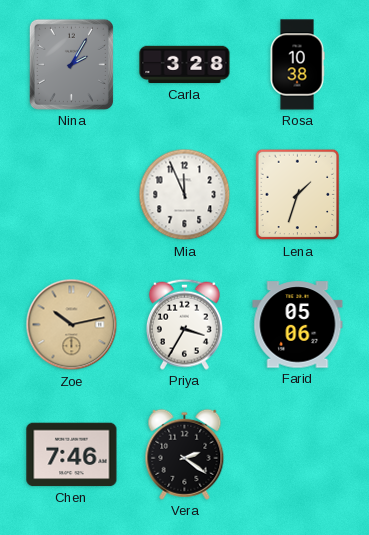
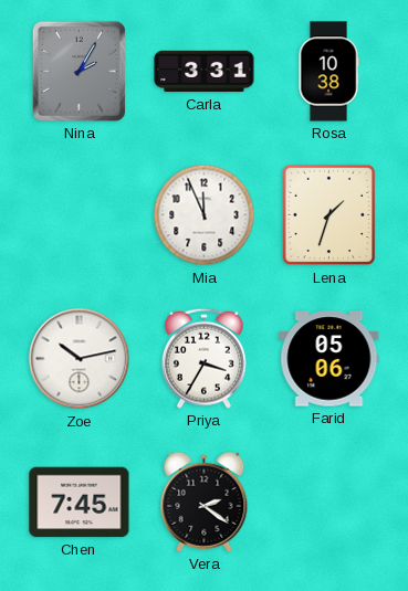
Carla: 3:28 -> 3:31
Zoe dial: champagne -> white
Chen: 7:46 -> 7:45
